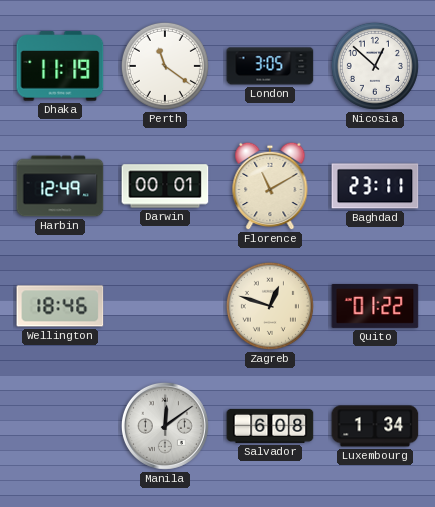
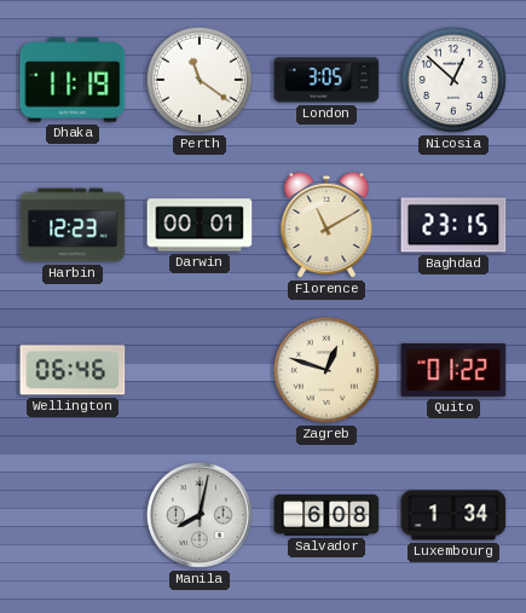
Harbin: 12:49 -> 12:23
Baghdad: 23:11 -> 23:15
Wellington: 18:46 -> 06:46
Manila: 12:09 -> 8:02
